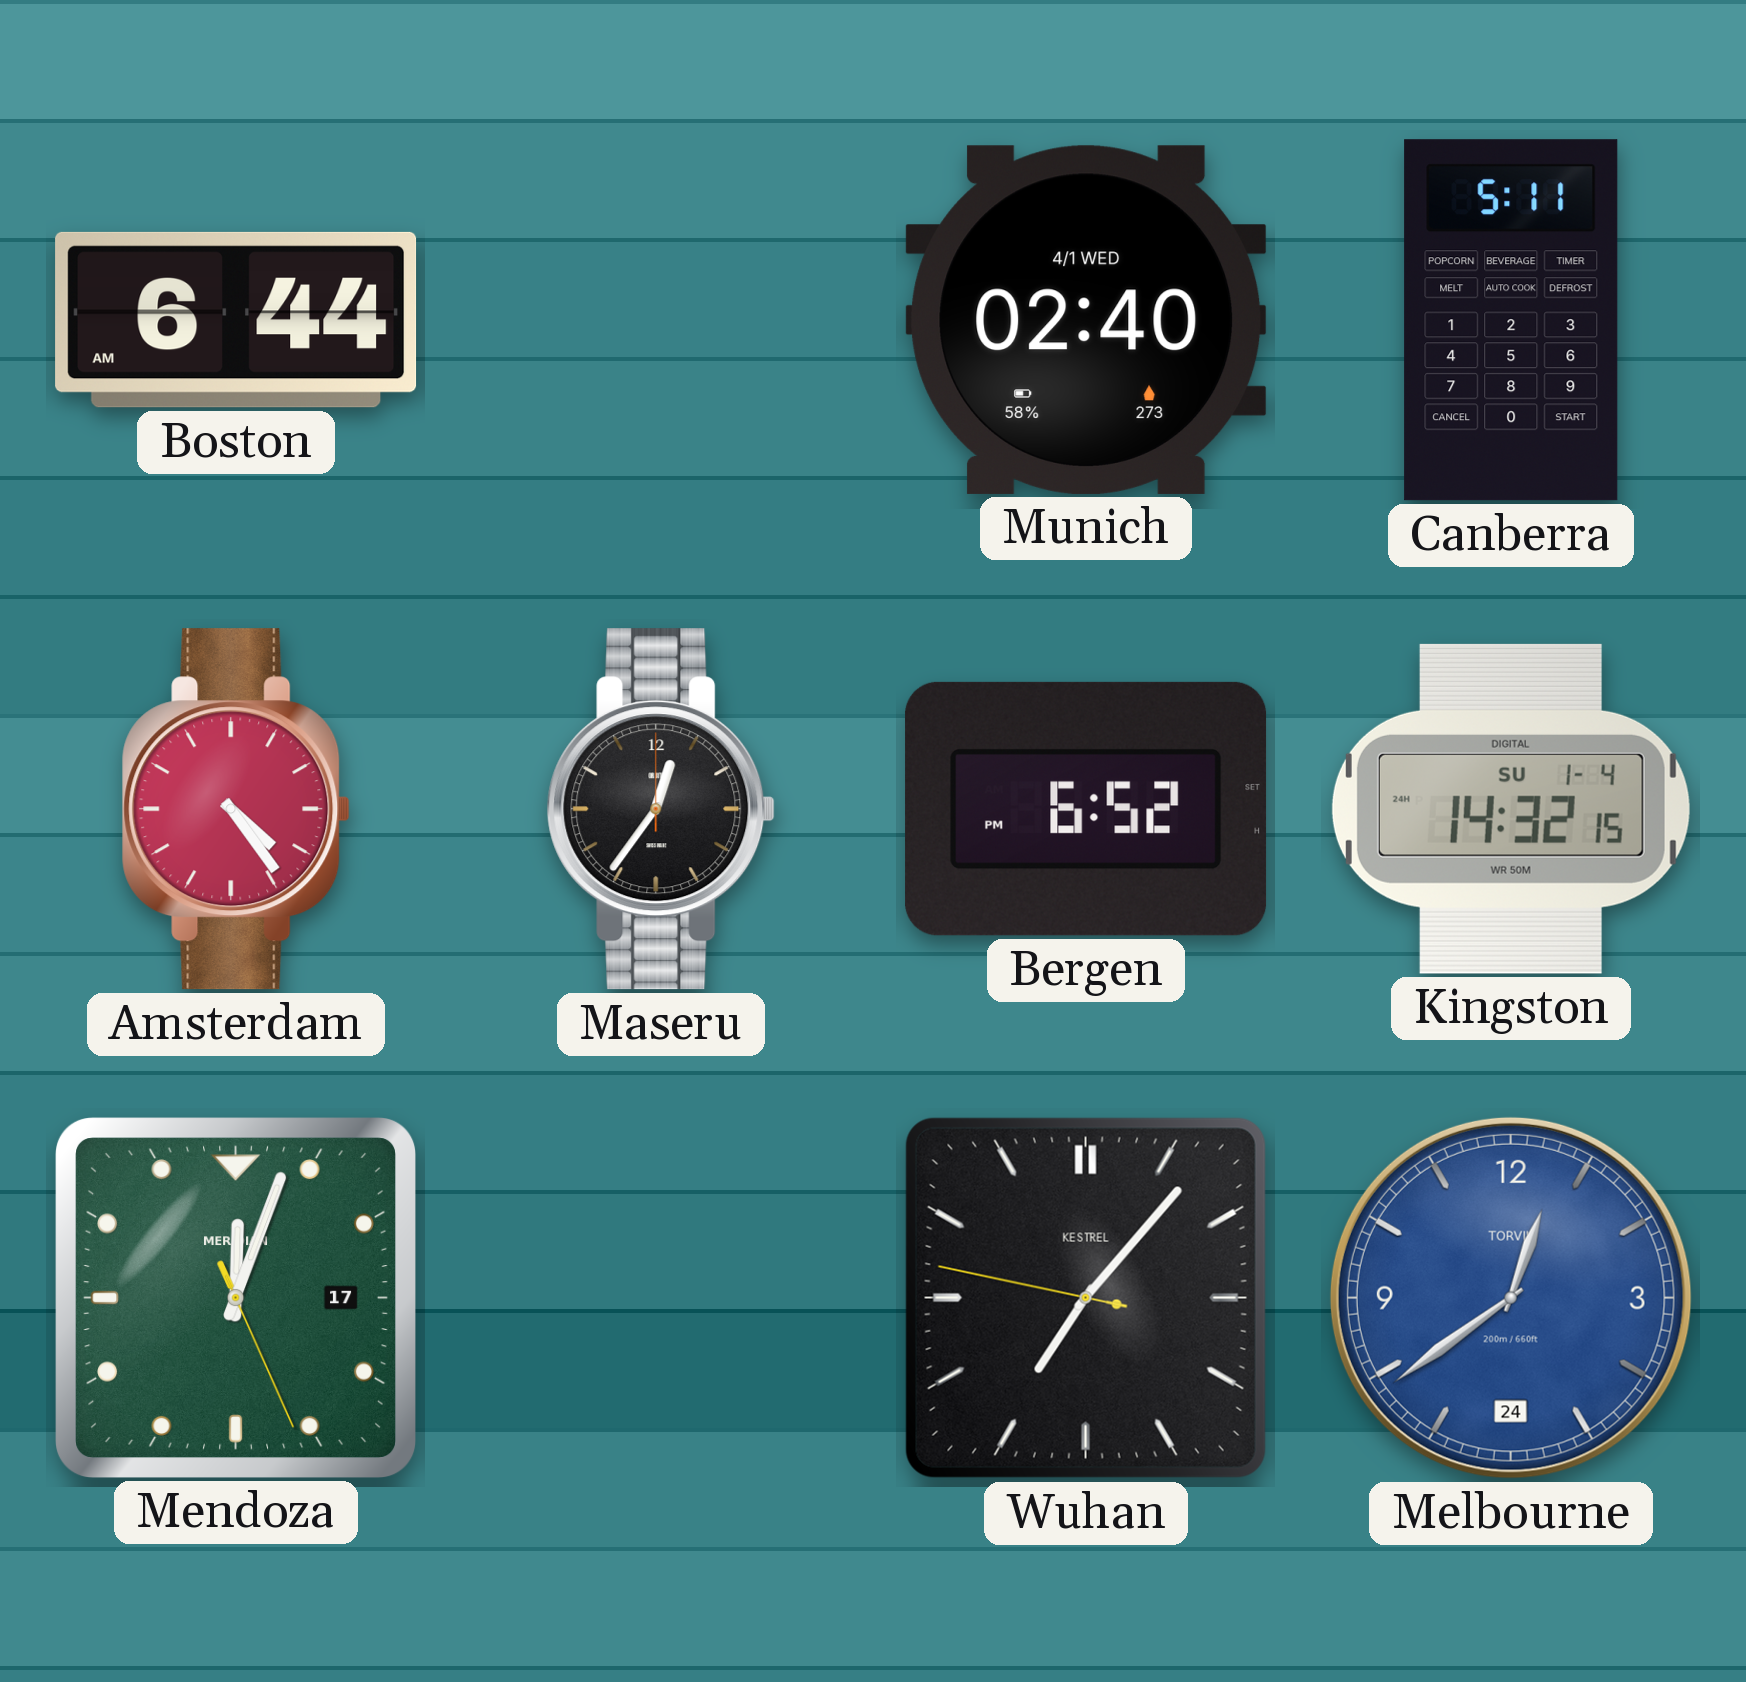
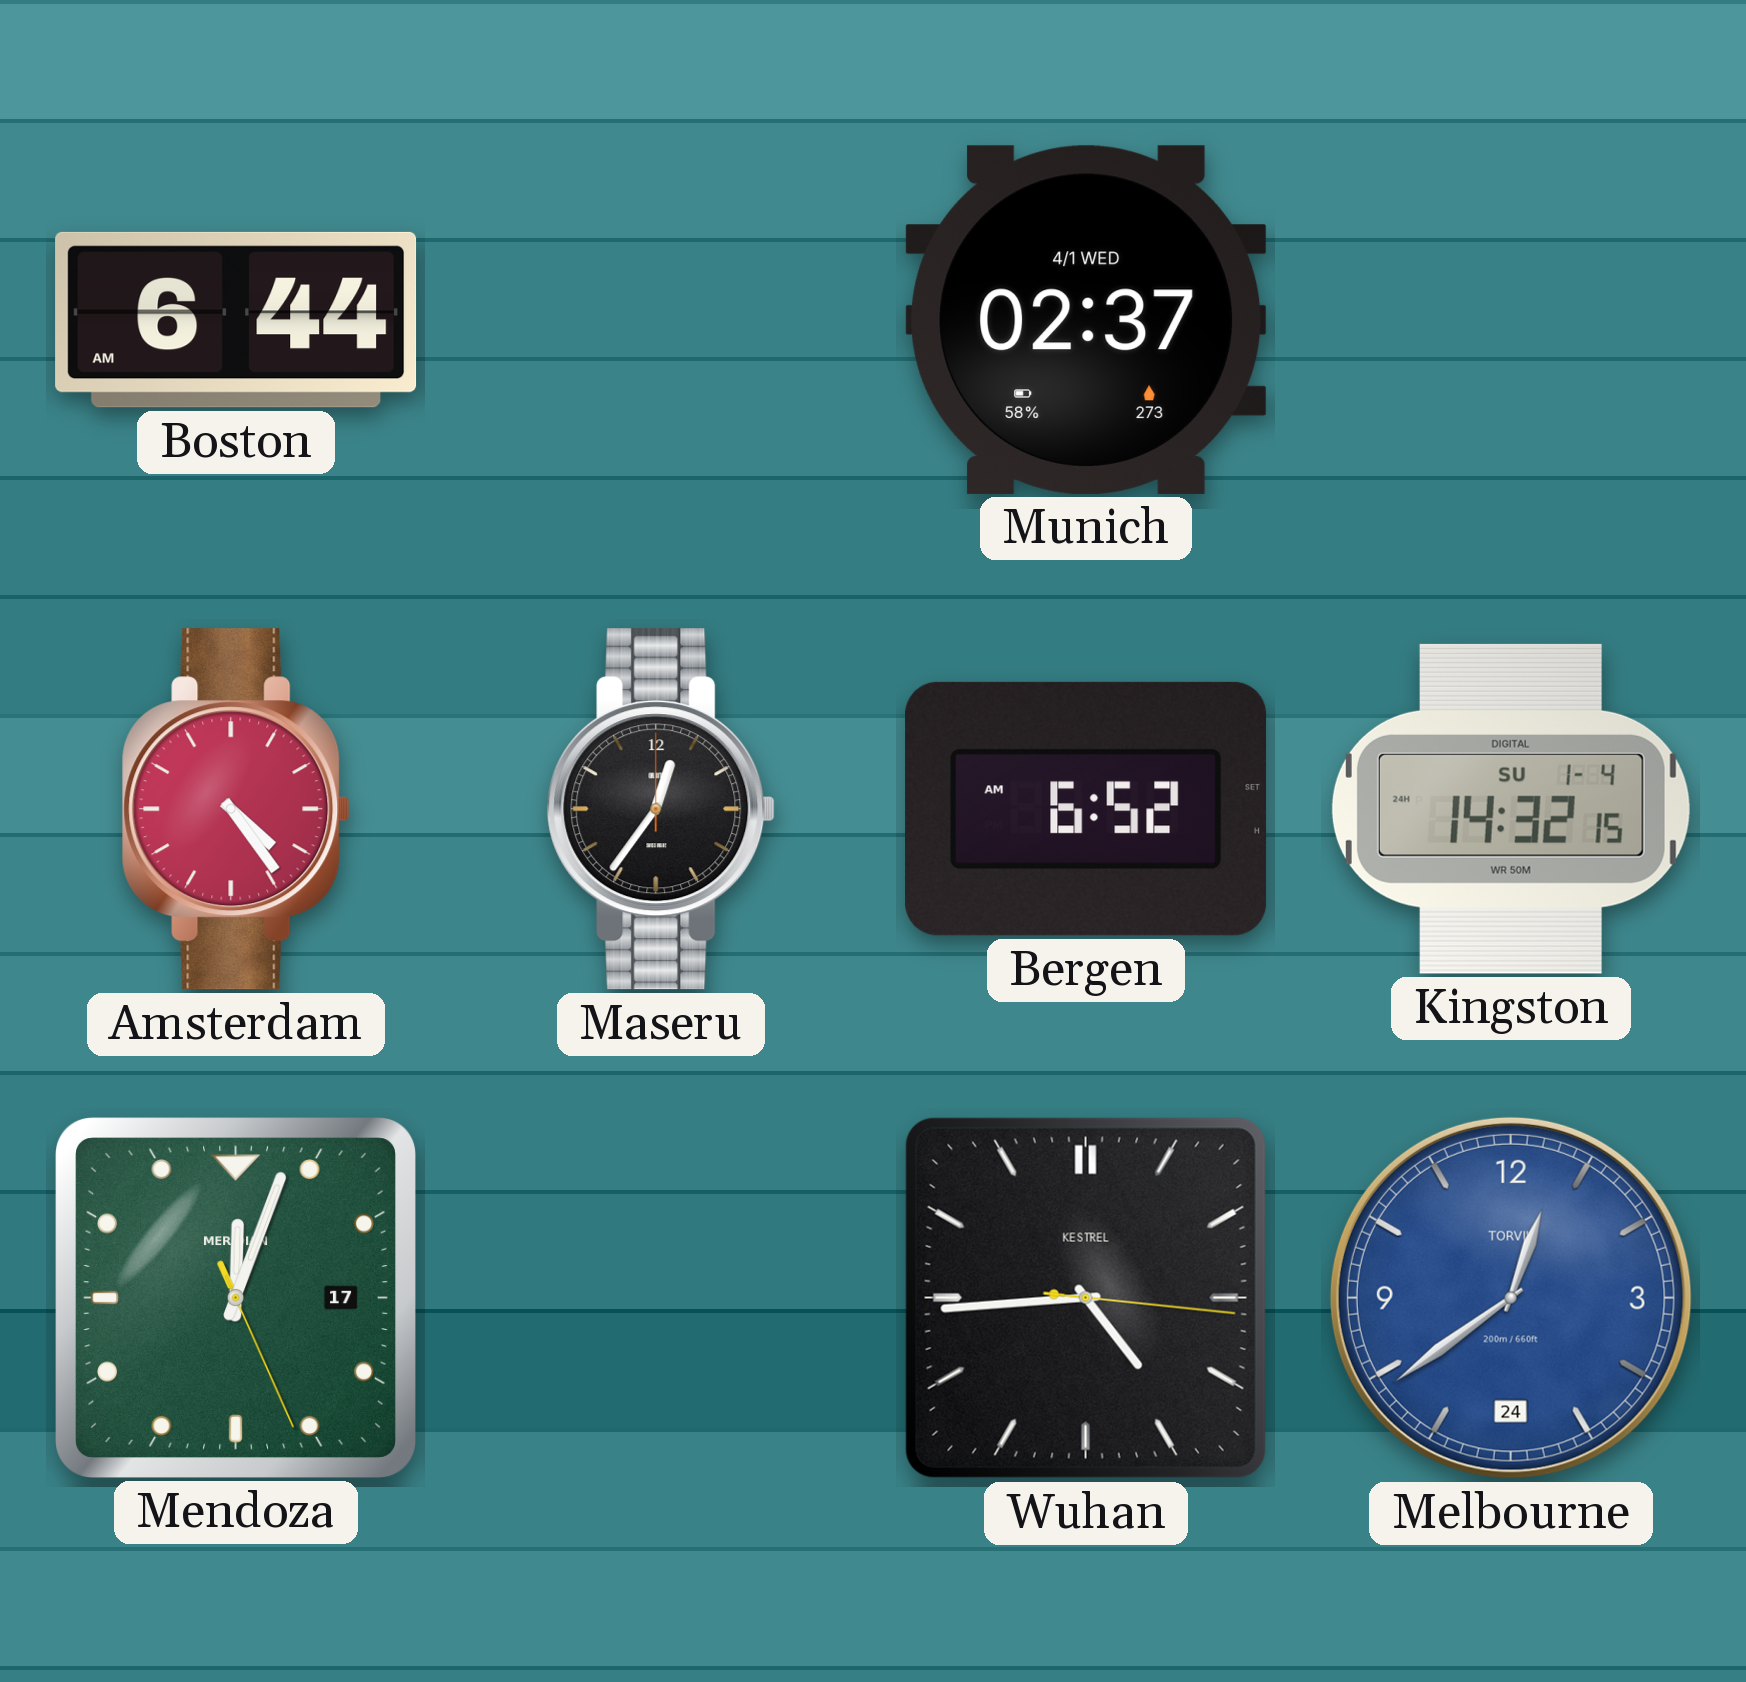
Munich: 02:40 -> 02:37
Canberra: 5:11 -> none
Bergen: 6:52 PM -> 6:52 AM
Wuhan: 7:06 -> 4:44
